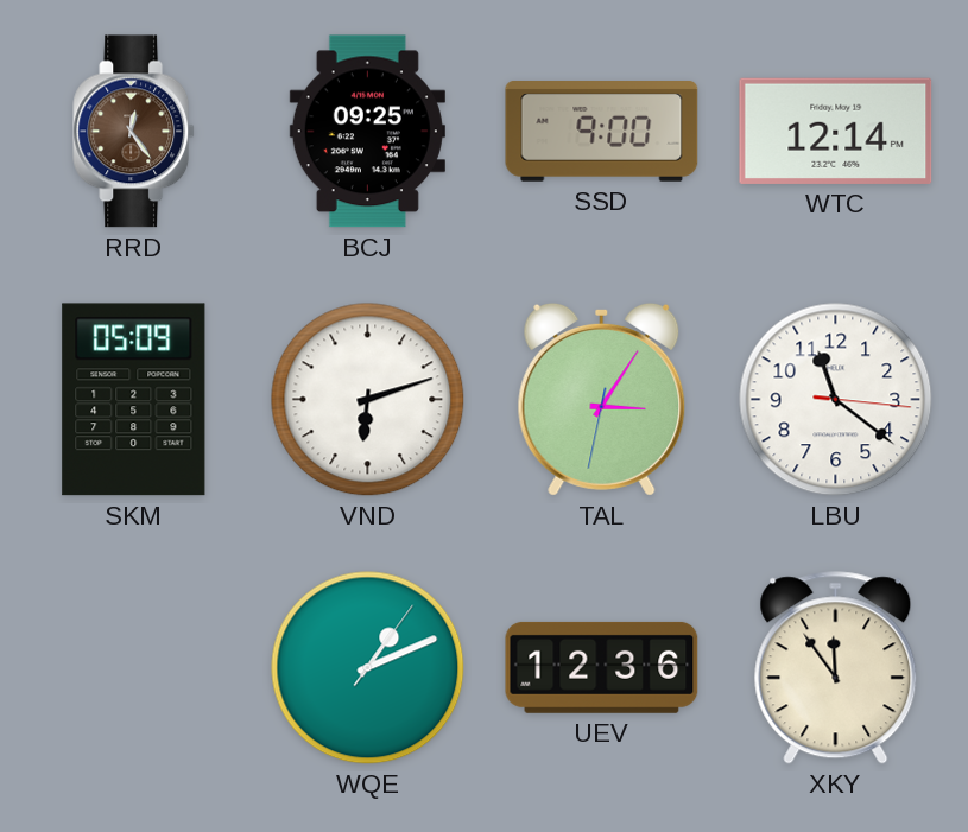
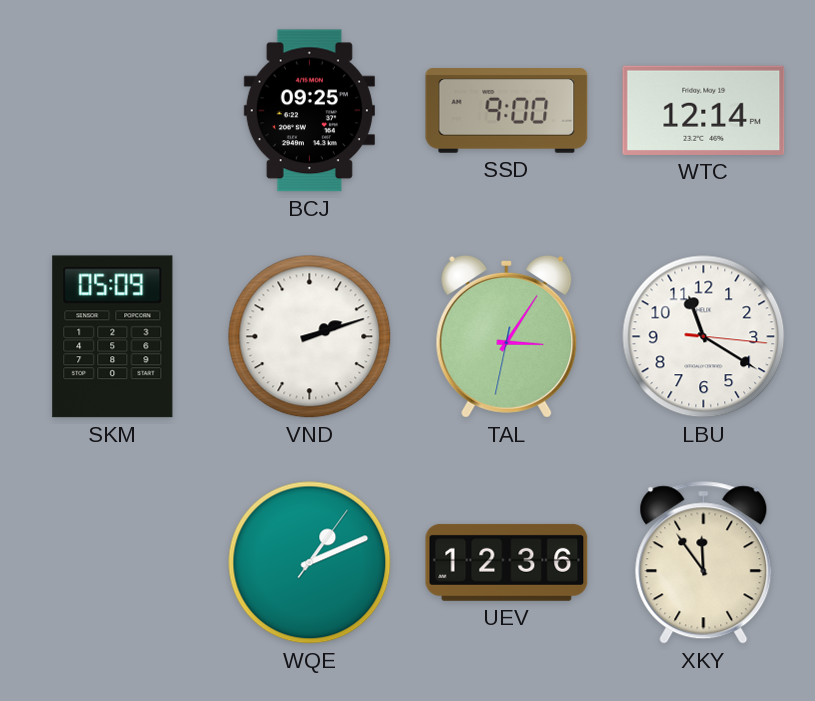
RRD: 12:24 -> none
VND: 6:12 -> 2:12
LBU: 11:21 -> 11:20
